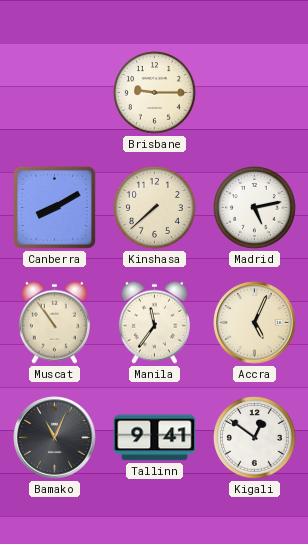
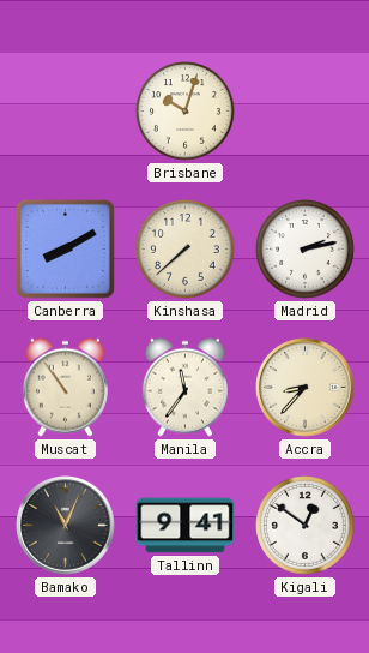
Brisbane: 9:15 -> 10:03
Madrid: 5:13 -> 2:13
Accra: 5:04 -> 8:37
